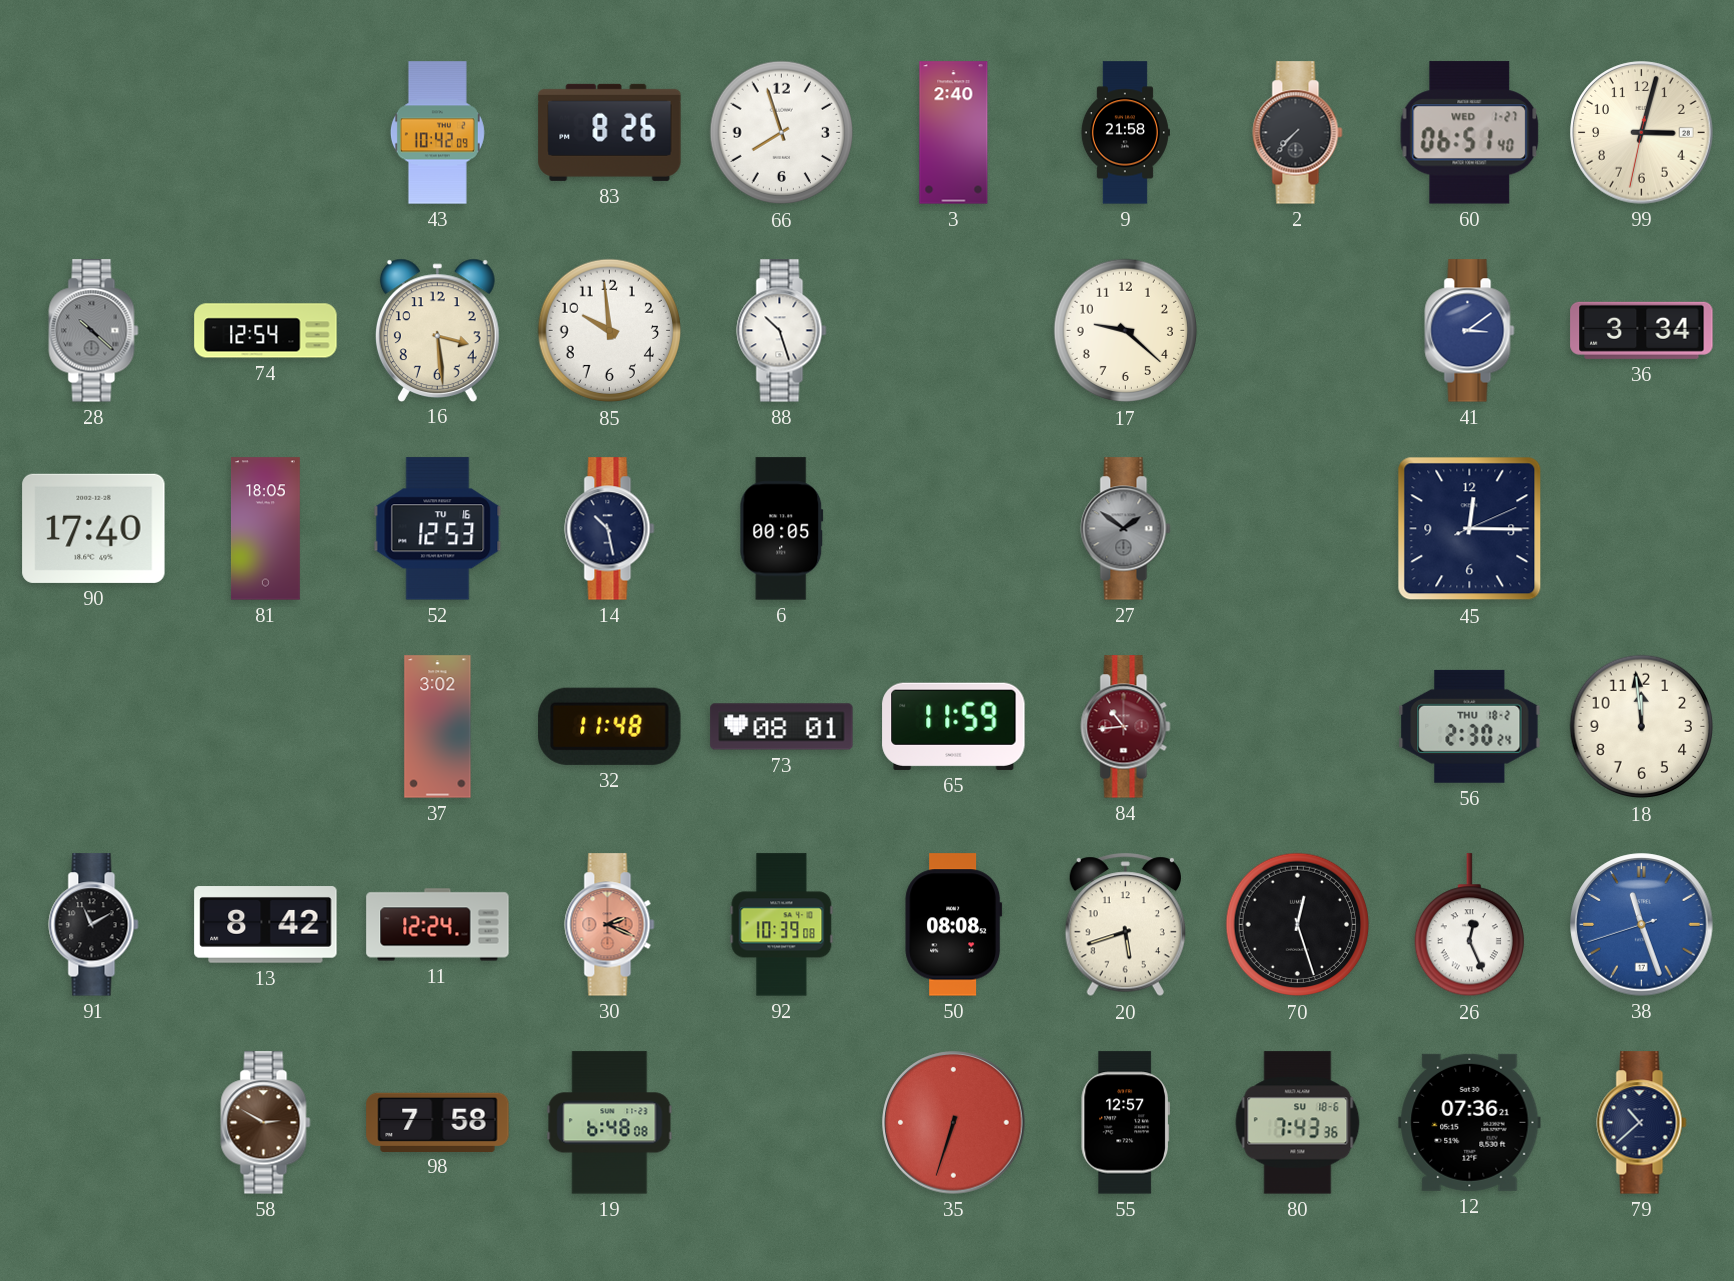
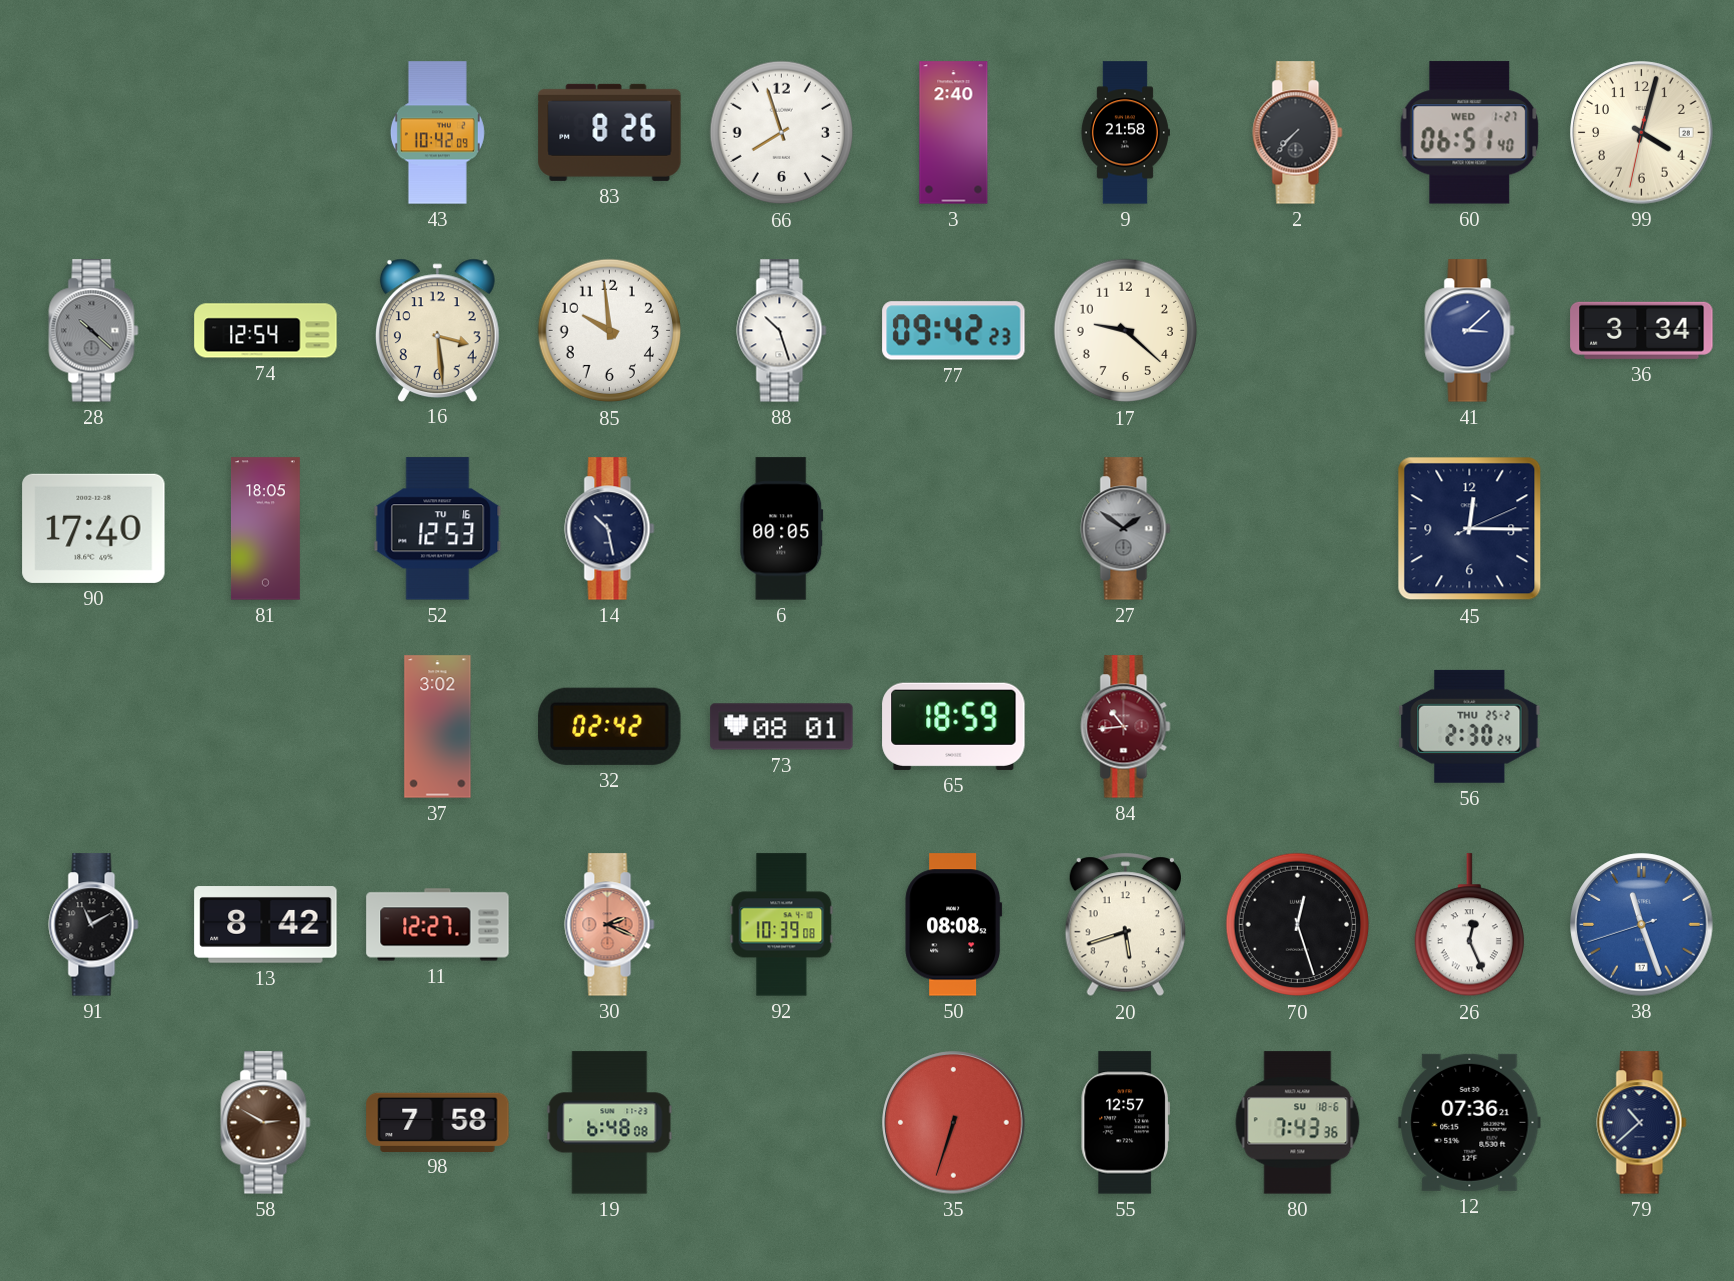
99: 3:02 -> 4:02
77: none -> 09:42
41: 3:09 -> 3:08
32: 11:48 -> 02:42
65: 11:59 -> 18:59
56 date: THU 18-2 -> THU 25-2
18: 11:59 -> none
11: 12:24 -> 12:27
